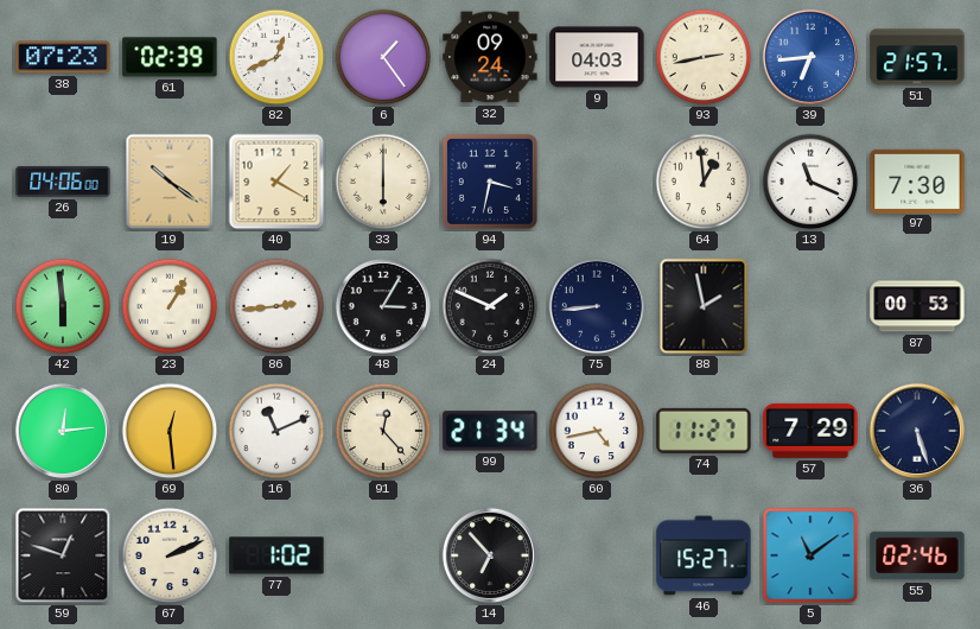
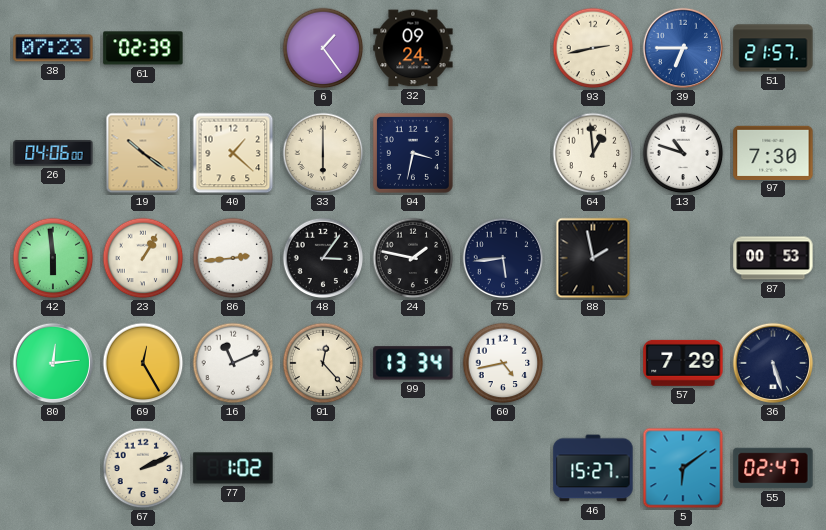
82: 12:41 -> none
9: 04:03 -> none
39: 6:44 -> 6:45
40: 1:20 -> 1:22
13: 11:19 -> 10:48
48: 3:05 -> 3:06
24: 1:49 -> 1:47
75: 8:44 -> 5:44
69: 12:29 -> 12:25
99: 21:34 -> 13:34
74: 11:27 -> none
59: 12:48 -> none
14: 6:53 -> none
5: 11:09 -> 6:09
55: 02:46 -> 02:47
